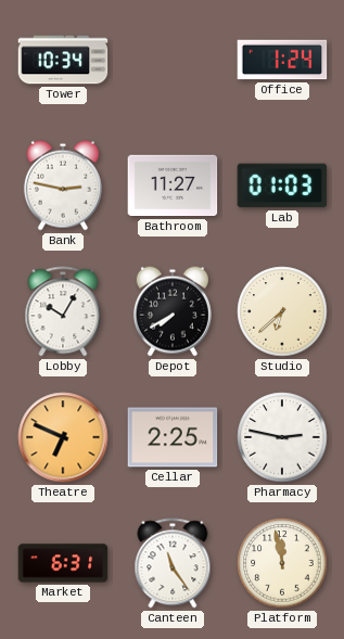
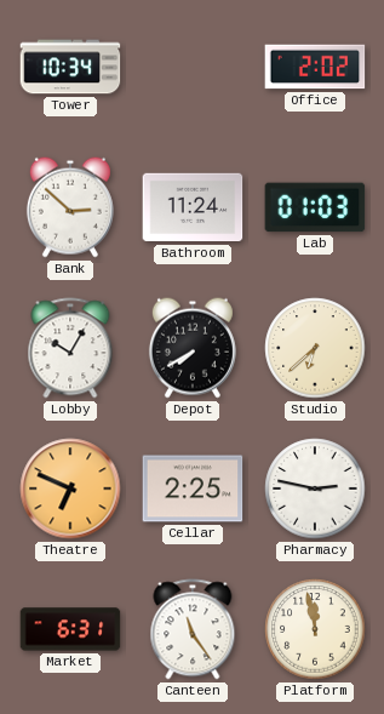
Office: 1:24 -> 2:02
Bank: 2:47 -> 2:52
Bathroom: 11:27 -> 11:24
